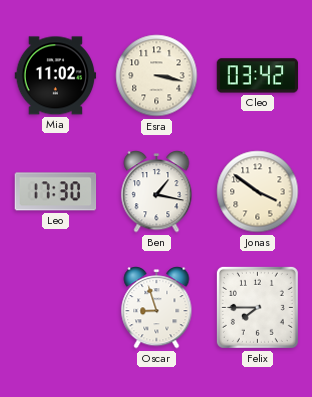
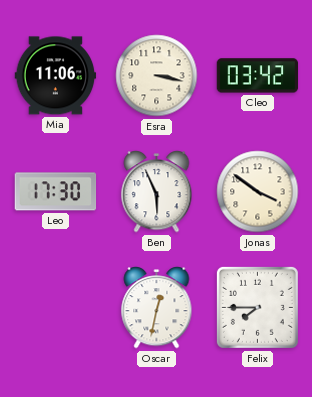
Mia: 11:02 -> 11:06
Ben: 1:17 -> 5:56
Oscar: 8:57 -> 12:32
